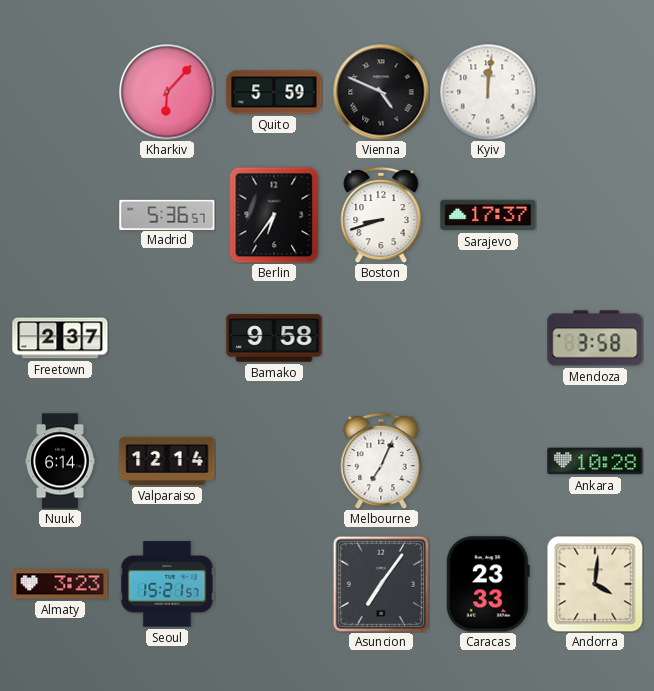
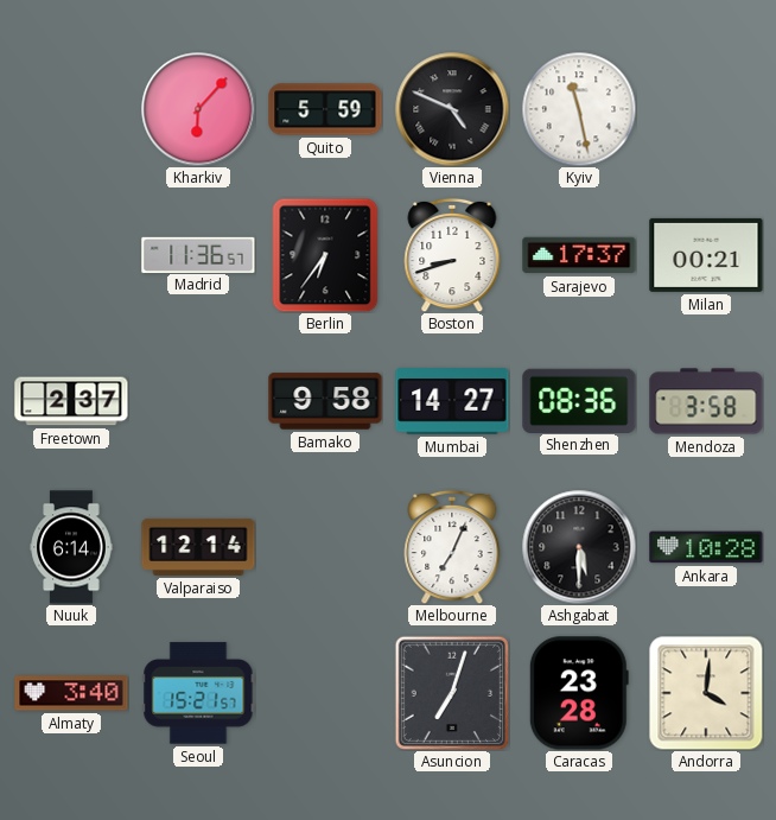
Kyiv: 12:01 -> 11:28
Madrid: 5:36 -> 11:36
Milan: none -> 00:21
Mumbai: none -> 14:27
Shenzhen: none -> 08:36
Ashgabat: none -> 5:30
Almaty: 3:23 -> 3:40
Asuncion: 7:06 -> 7:03
Caracas: 23:33 -> 23:28
